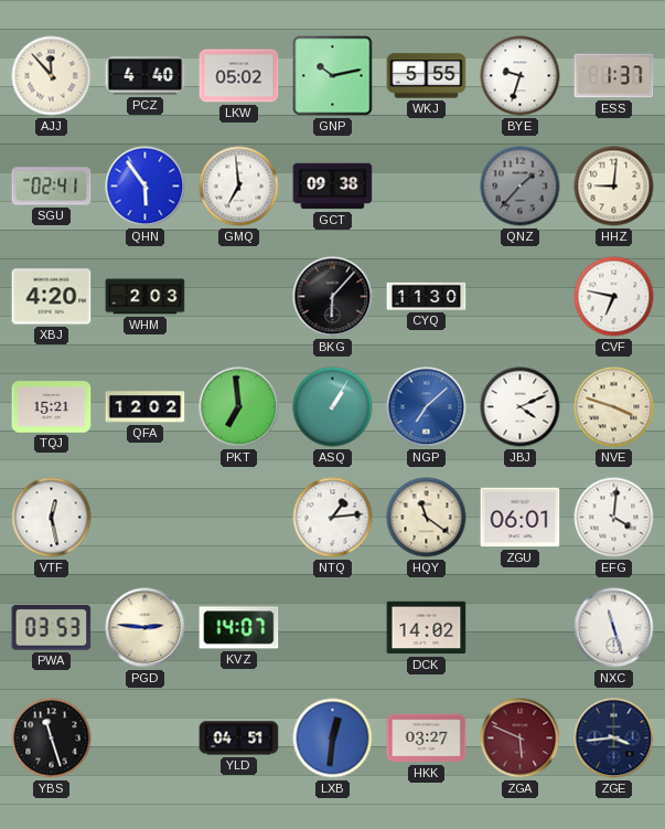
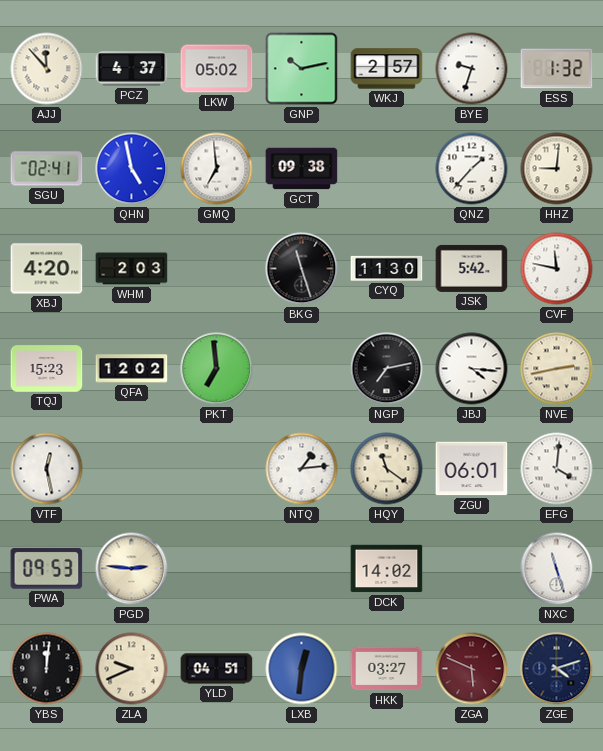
PCZ: 4:40 -> 4:37
WKJ: 5:55 -> 2:57
ESS: 1:37 -> 1:32
QHN: 5:54 -> 4:58
QNZ dial: grey -> white
BKG: 6:07 -> 11:27
JSK: none -> 5:42
CVF: 6:47 -> 11:47
TQJ: 15:21 -> 15:23
ASQ: 1:05 -> none
NGP: 7:08 -> 7:13
NGP dial: blue -> black
JBJ: 4:11 -> 4:16
NVE: 3:48 -> 2:43
PWA: 03:53 -> 09:53
KVZ: 14:07 -> none
YBS: 11:27 -> 12:01
ZLA: none -> 9:41
ZGE: 3:44 -> 4:12
